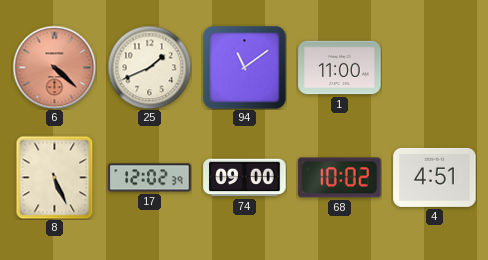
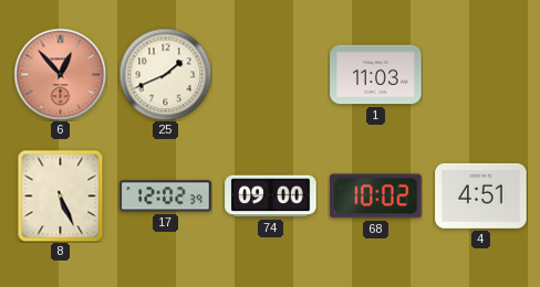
6: 4:22 -> 12:53
94: 11:09 -> none
1: 11:00 -> 11:03
